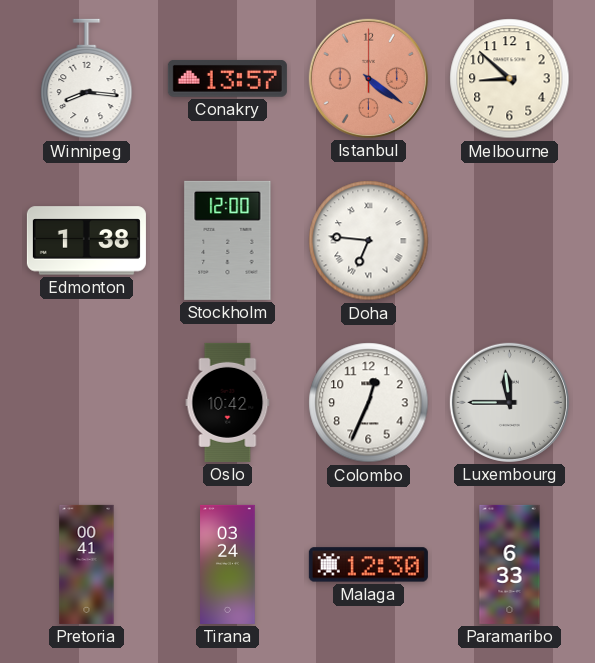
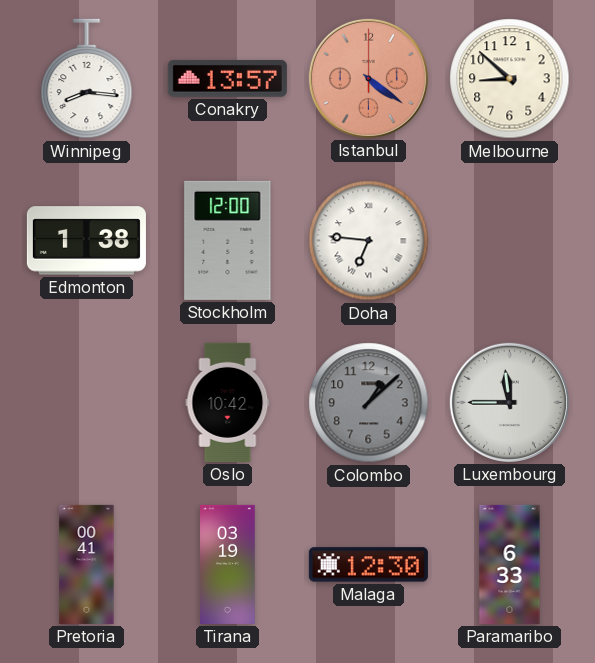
Colombo: 12:34 -> 1:08
Colombo dial: white -> grey
Tirana: 03:24 -> 03:19
